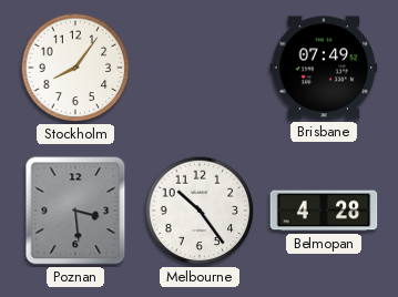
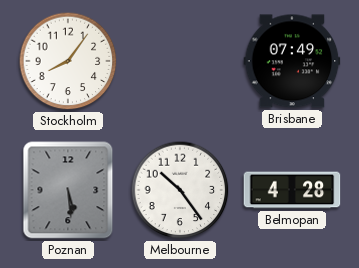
Poznan: 3:29 -> 5:29
